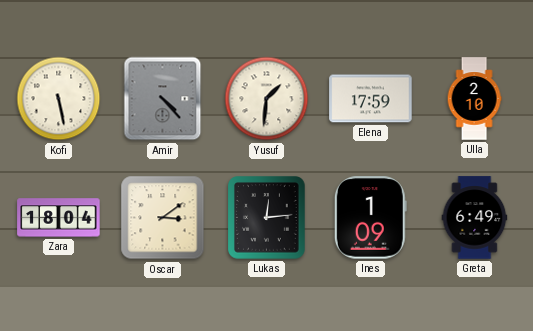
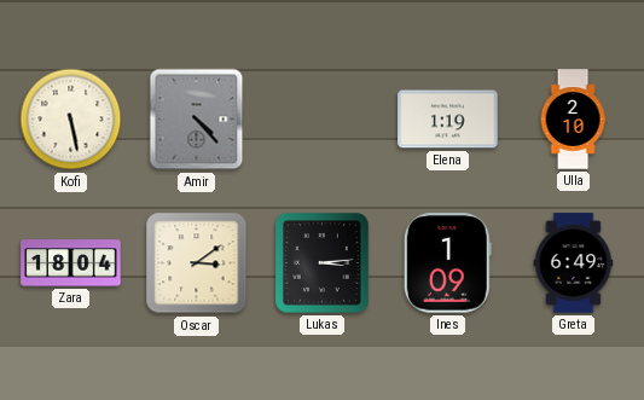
Yusuf: 1:31 -> none
Elena: 17:59 -> 1:19
Lukas: 12:14 -> 3:14
